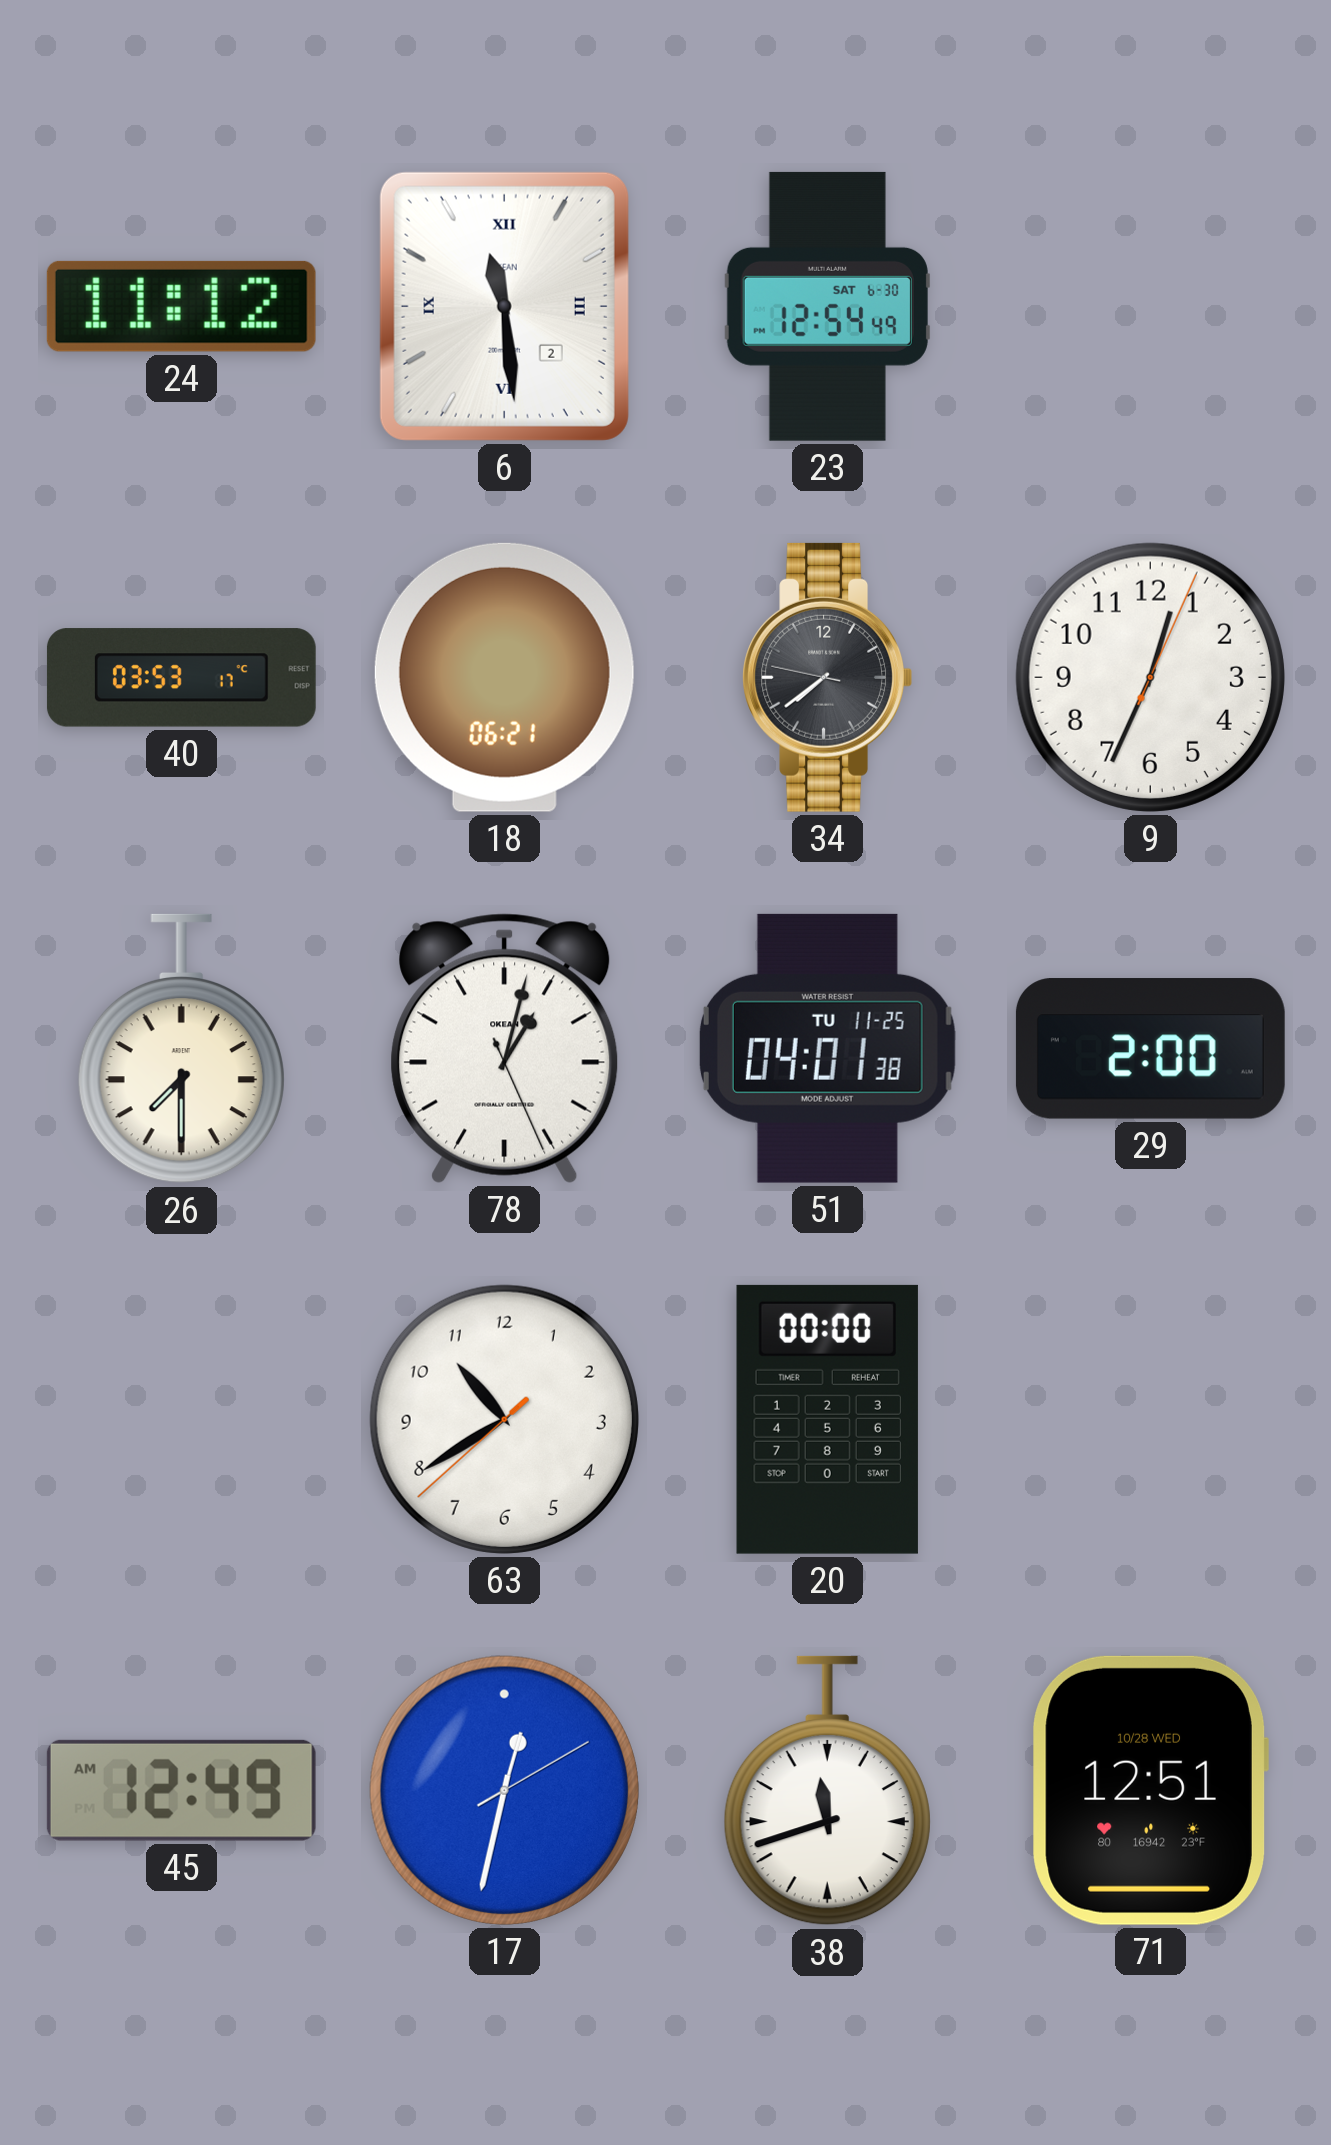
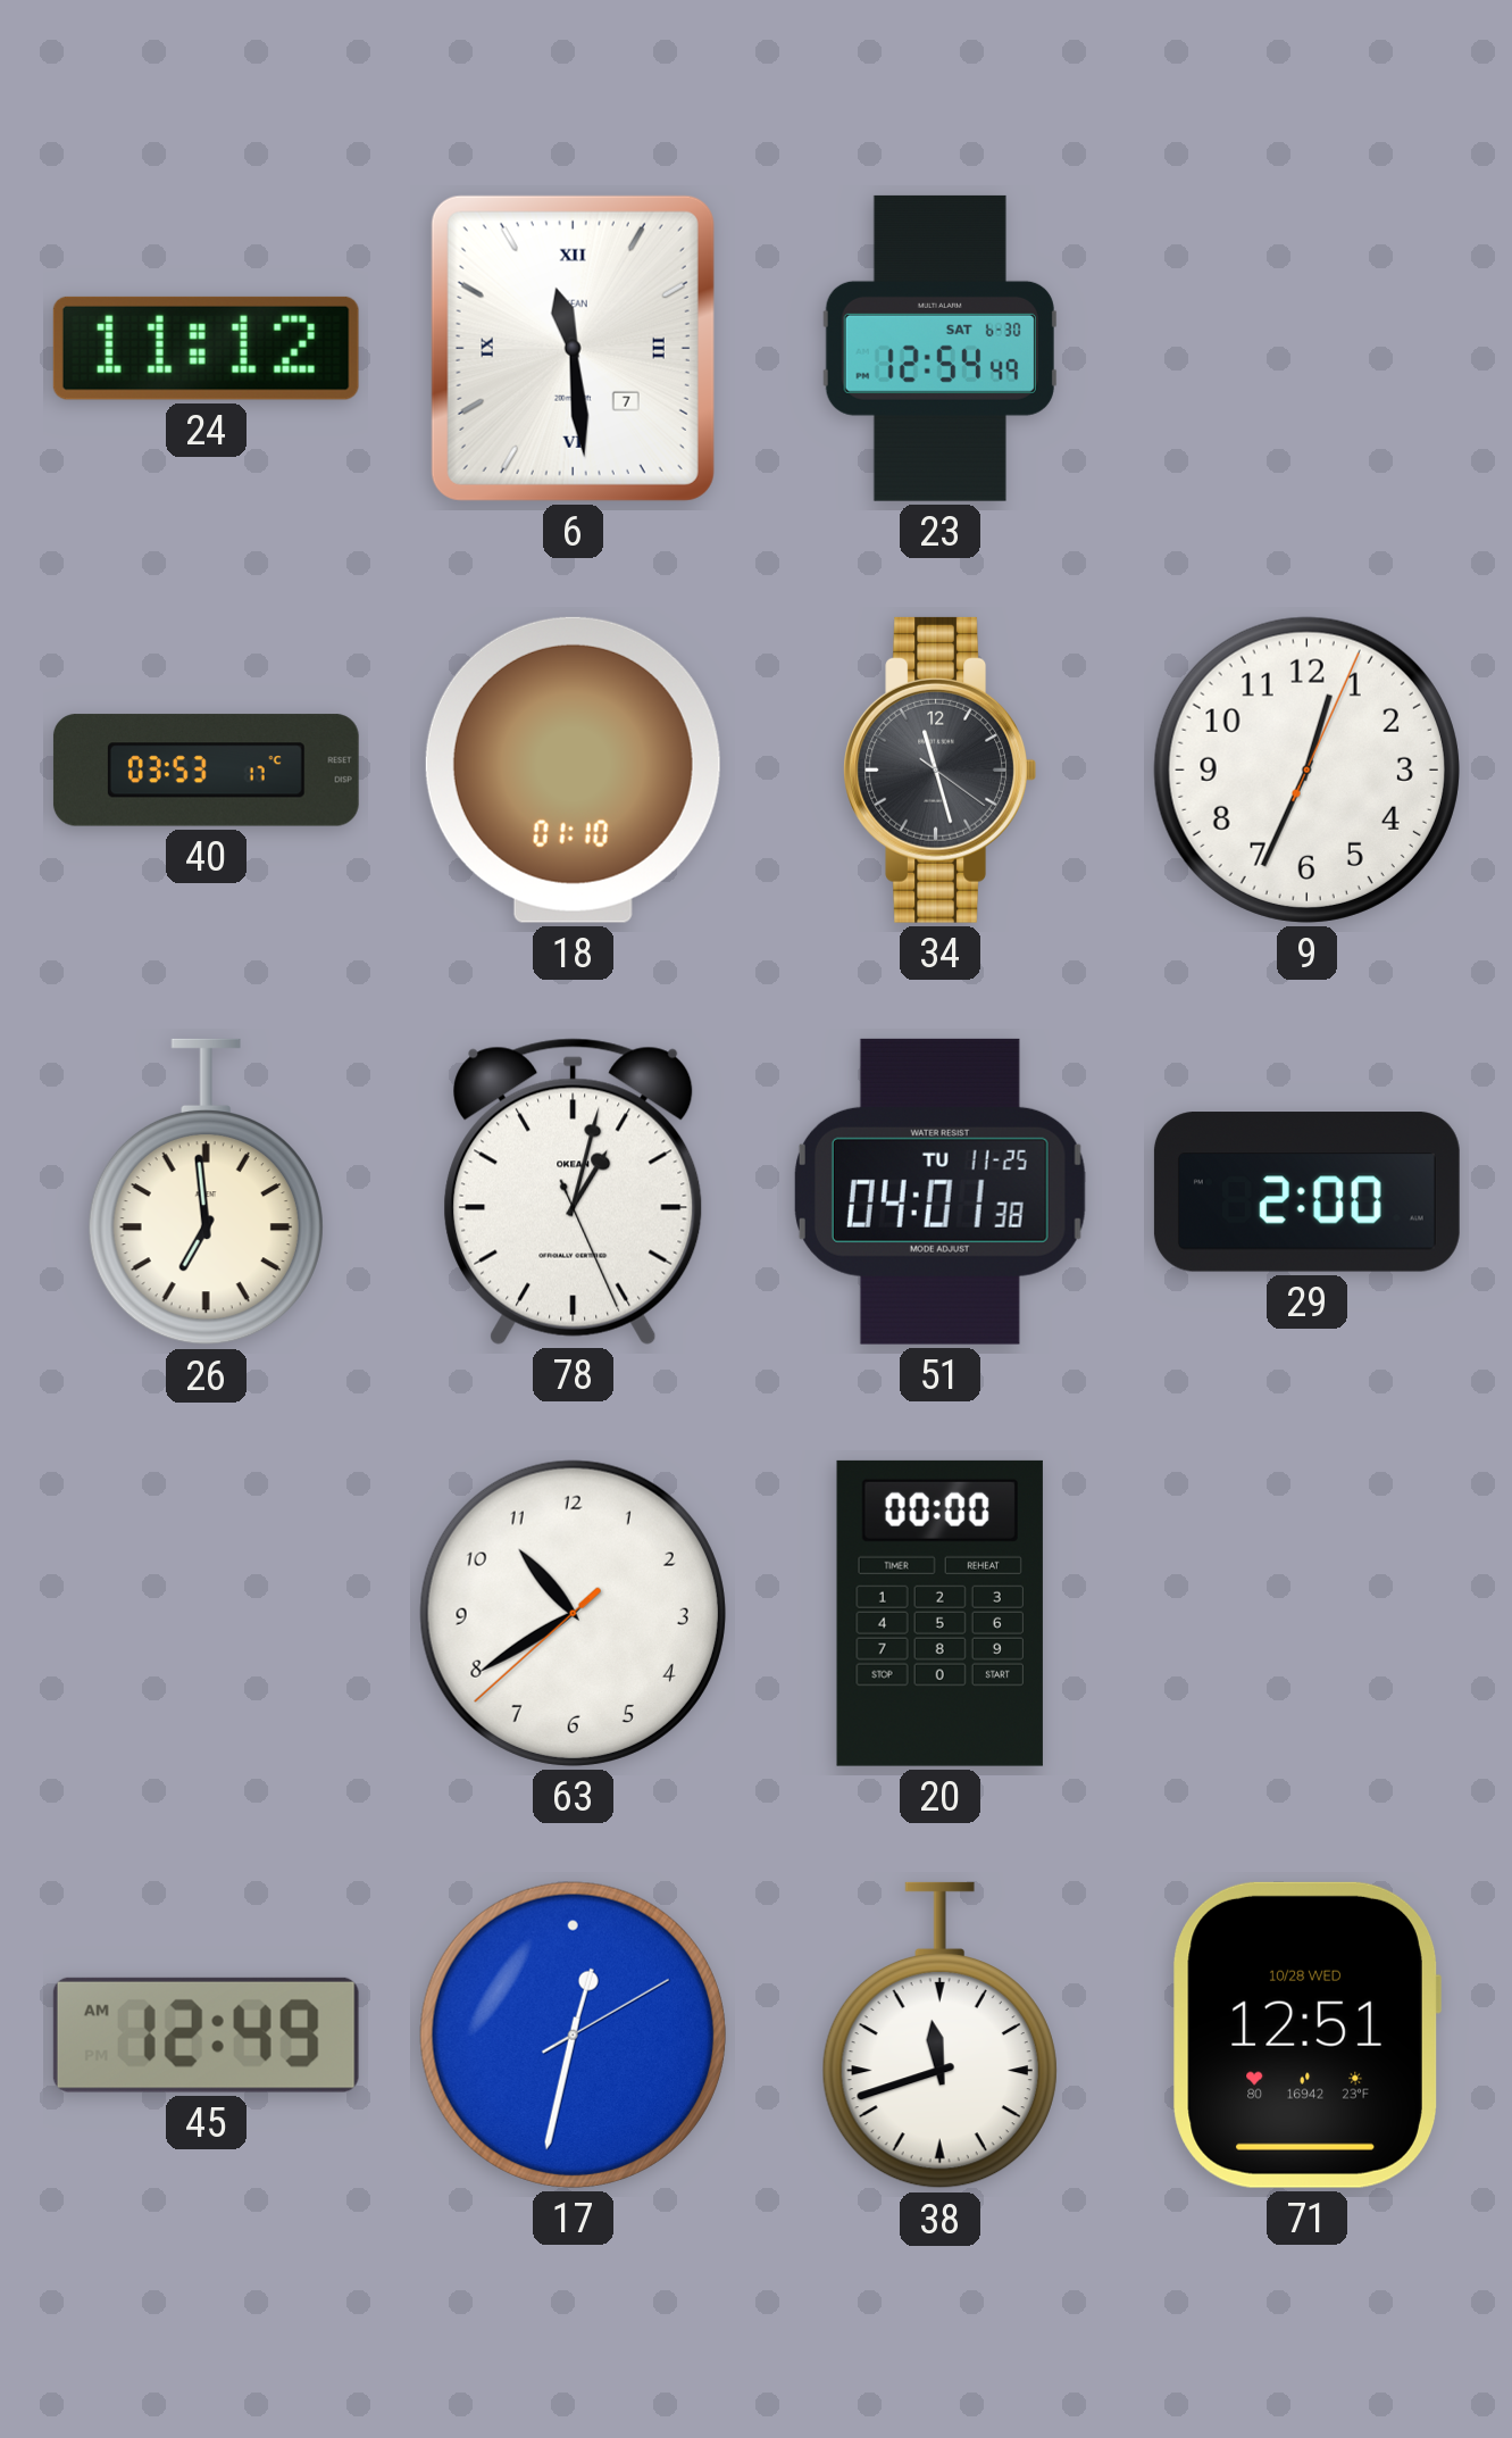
6 date: 2 -> 7
18: 06:21 -> 01:10
34: 7:38 -> 11:27
26: 7:30 -> 6:59
